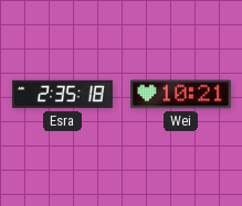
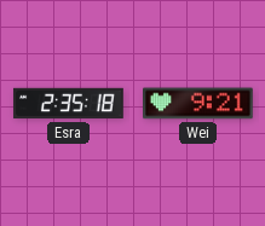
Wei: 10:21 -> 9:21
